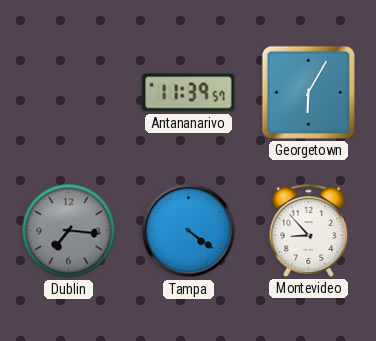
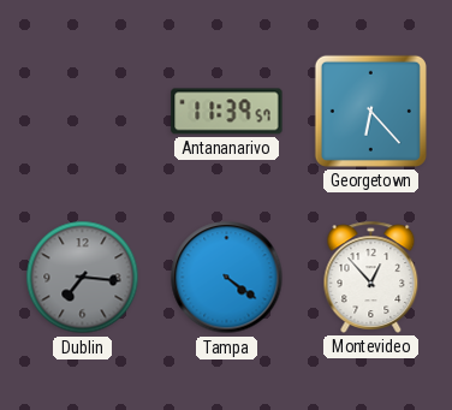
Georgetown: 6:05 -> 6:23
Montevideo: 8:53 -> 12:53
